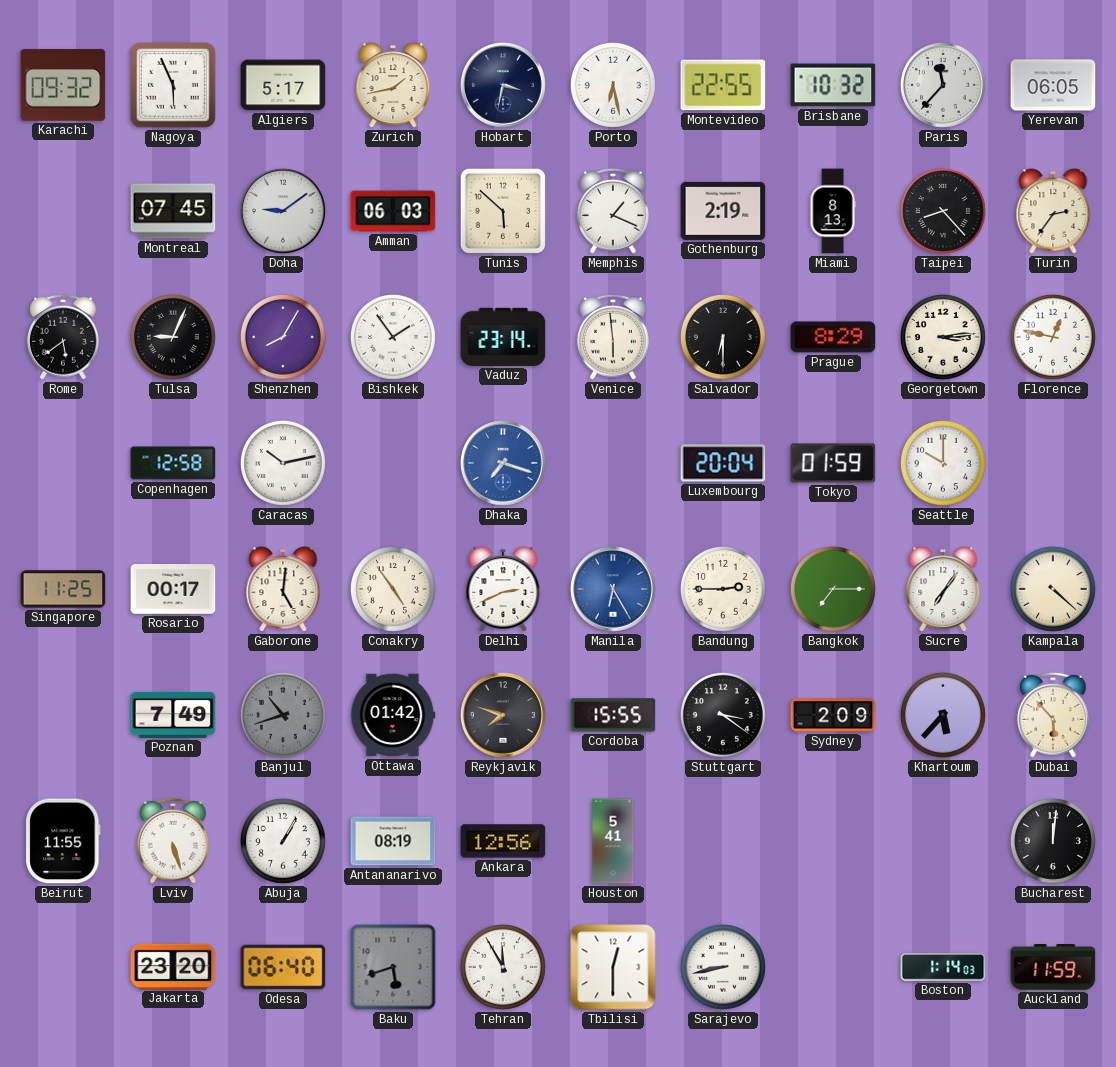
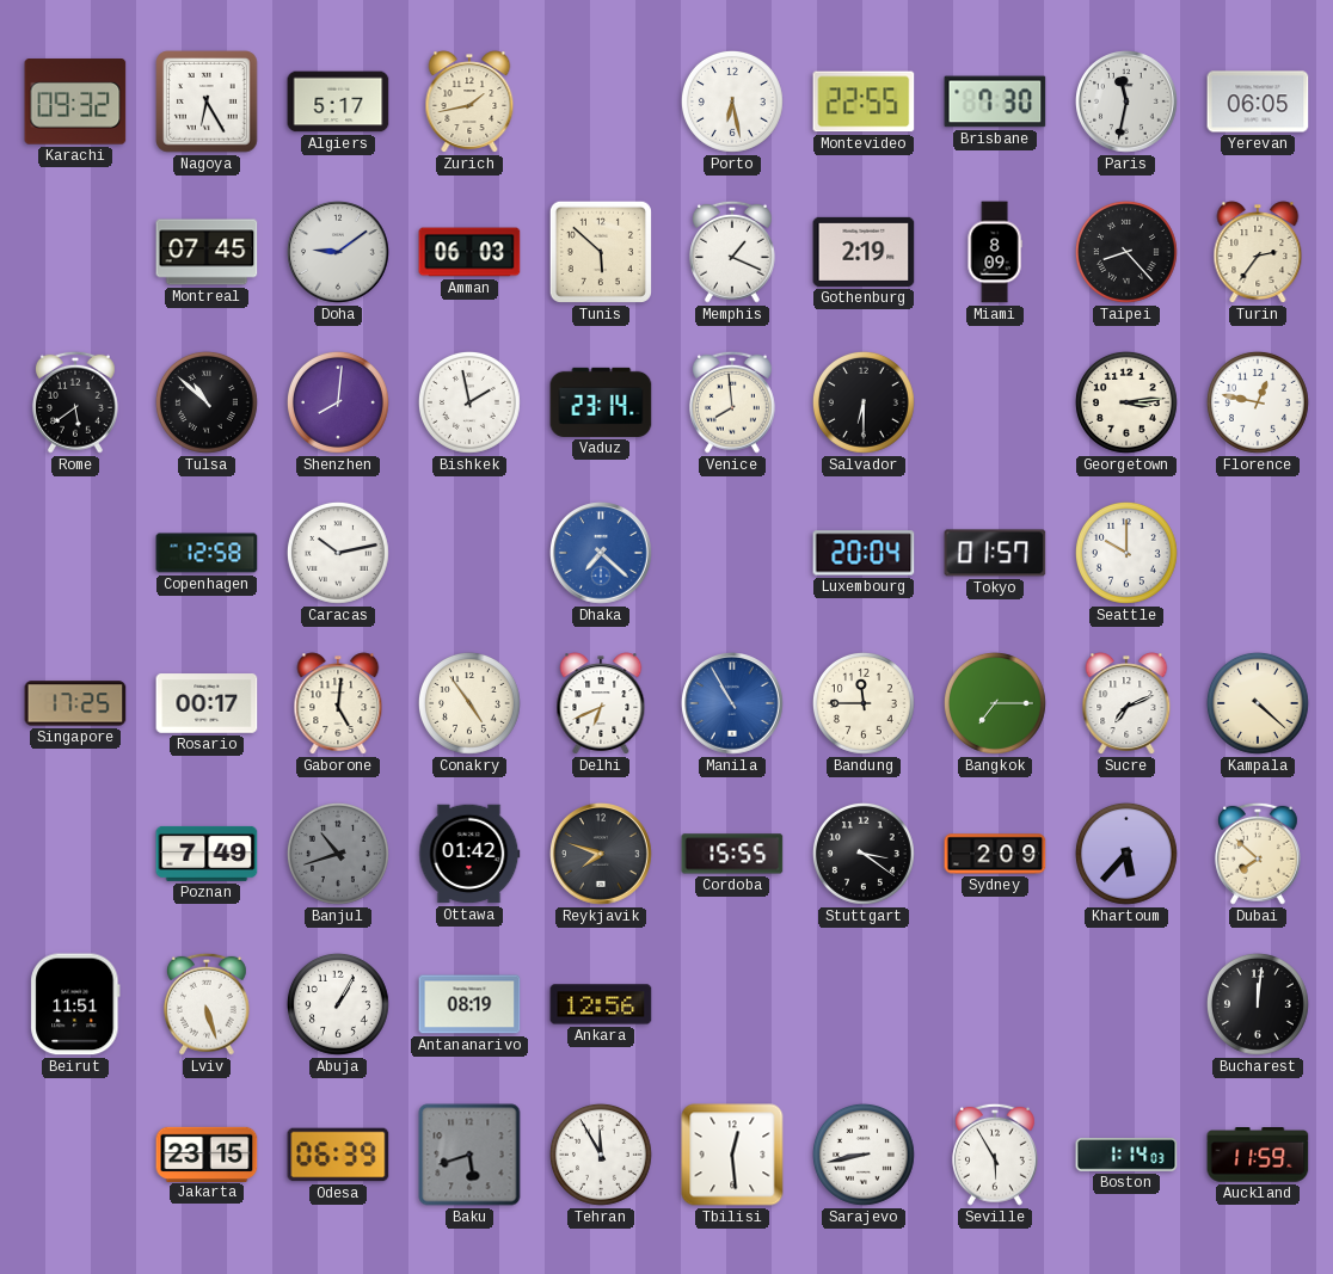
Nagoya: 5:56 -> 6:25
Hobart: 3:32 -> none
Brisbane: 10:32 -> 7:30
Paris: 11:37 -> 11:32
Miami: 8:13 -> 8:09
Tulsa: 9:04 -> 10:52
Shenzhen: 8:05 -> 8:01
Bishkek: 1:54 -> 1:58
Venice: 5:59 -> 7:59
Prague: 8:29 -> none
Dhaka: 7:18 -> 7:22
Tokyo: 01:59 -> 01:57
Singapore: 11:25 -> 17:25
Delhi: 2:41 -> 6:41
Manila: 6:25 -> 10:55
Bandung: 2:45 -> 11:45
Sucre: 7:06 -> 7:11
Dubai: 5:53 -> 7:52
Beirut: 11:55 -> 11:51
Houston: 5:41 -> none
Jakarta: 23:20 -> 23:15
Odesa: 06:40 -> 06:39
Tbilisi: 12:30 -> 12:29
Seville: none -> 5:55
